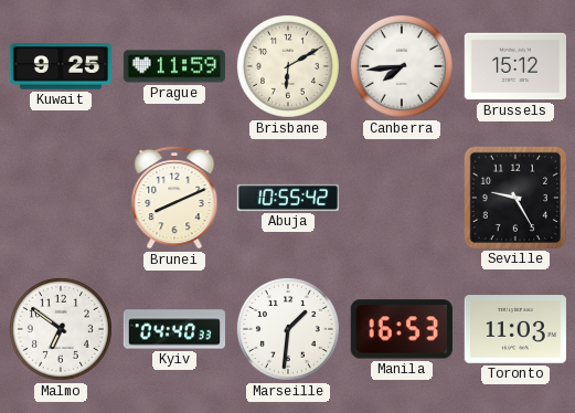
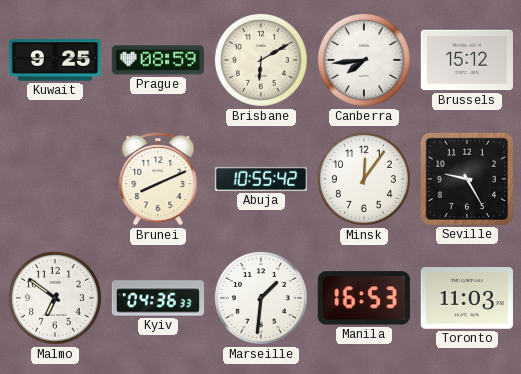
Prague: 11:59 -> 08:59
Minsk: none -> 12:06
Kyiv: 04:40 -> 04:36
